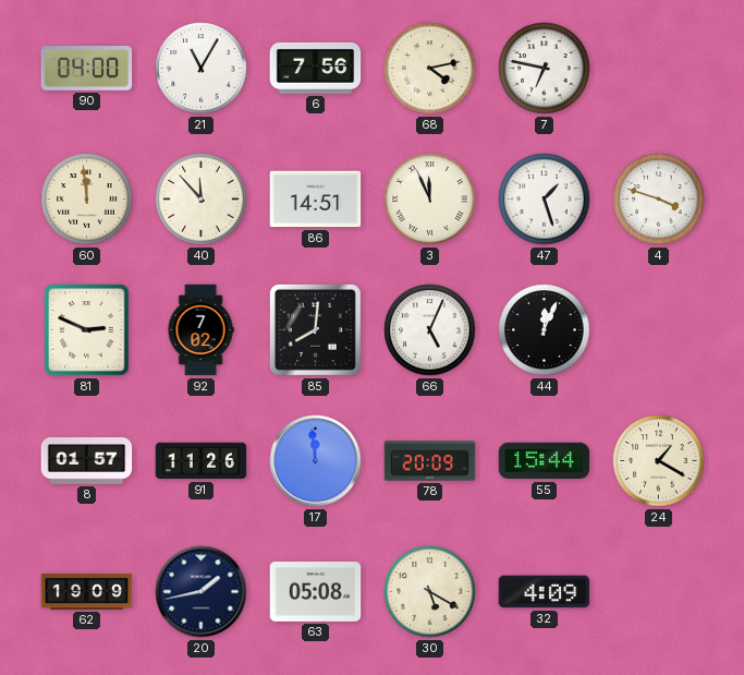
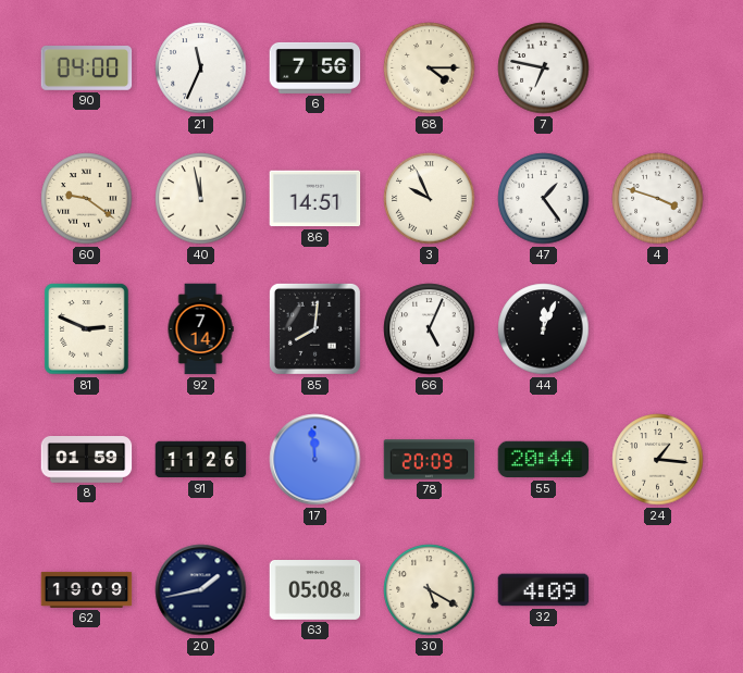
21: 11:05 -> 11:34
68: 4:13 -> 4:15
60: 11:59 -> 9:21
40: 11:53 -> 11:58
3: 11:56 -> 9:56
47: 1:27 -> 1:24
92: 7:02 -> 7:14
8: 01:57 -> 01:59
55: 15:44 -> 20:44
24: 1:20 -> 1:16
